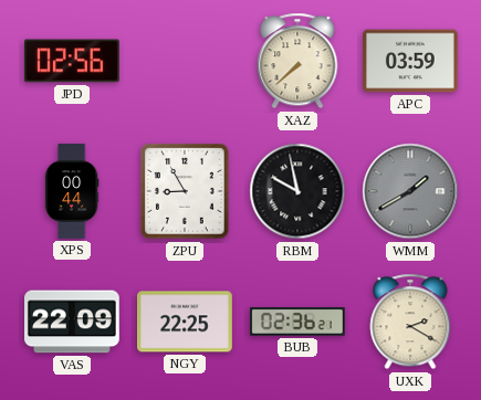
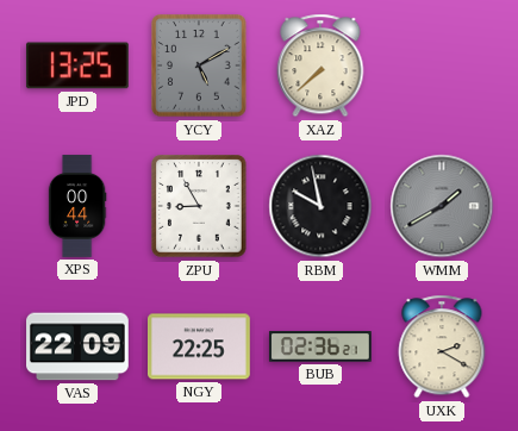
JPD: 02:56 -> 13:25
YCY: none -> 5:10
APC: 03:59 -> none
